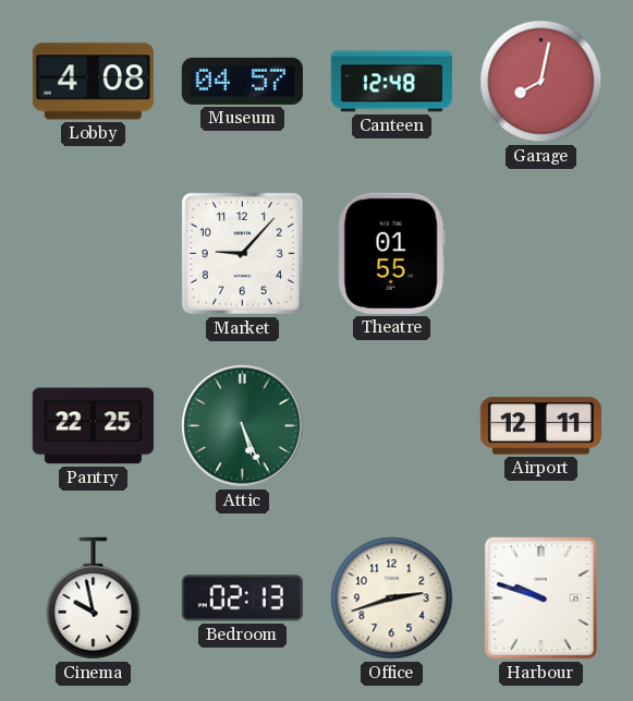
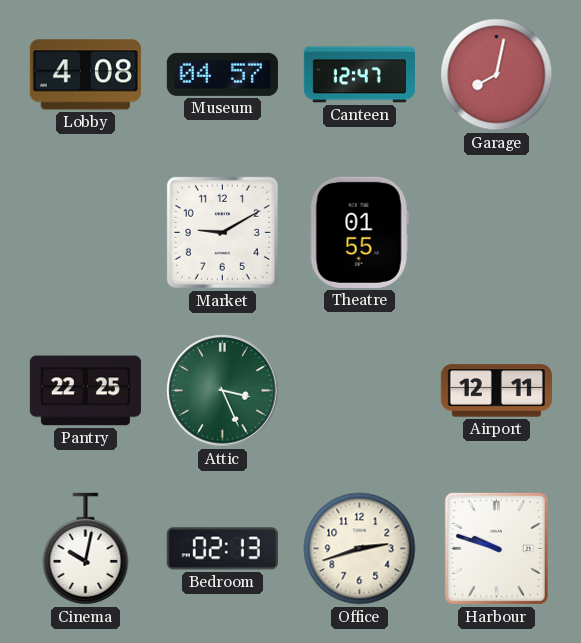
Canteen: 12:48 -> 12:47
Market: 9:07 -> 9:10
Attic: 5:26 -> 3:26
Cinema: 9:58 -> 10:02
